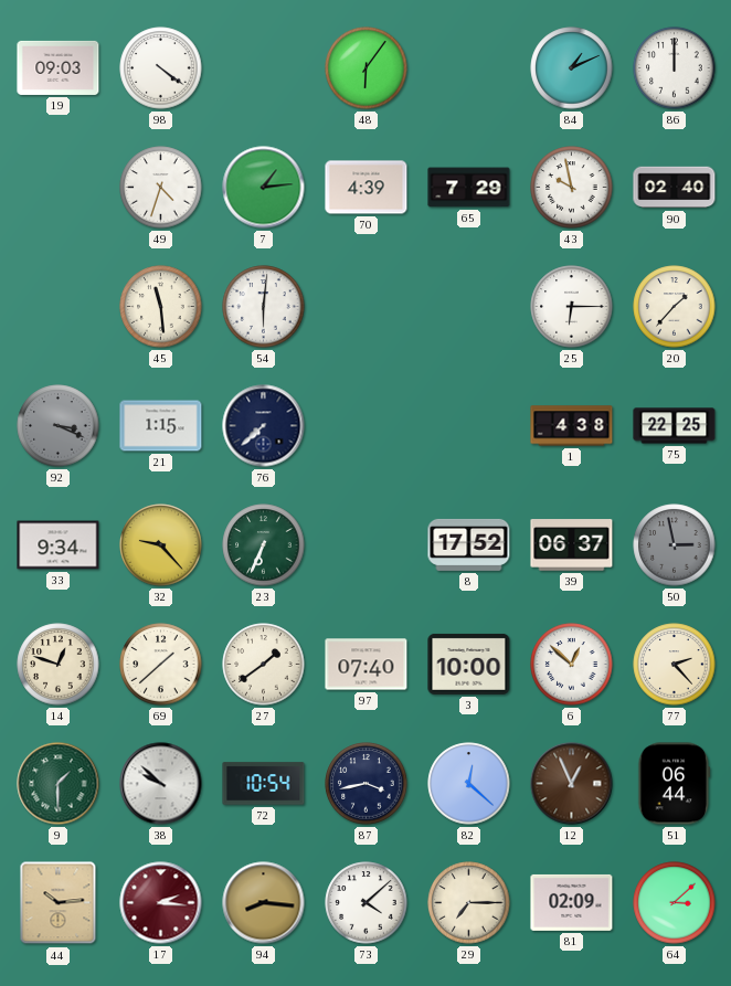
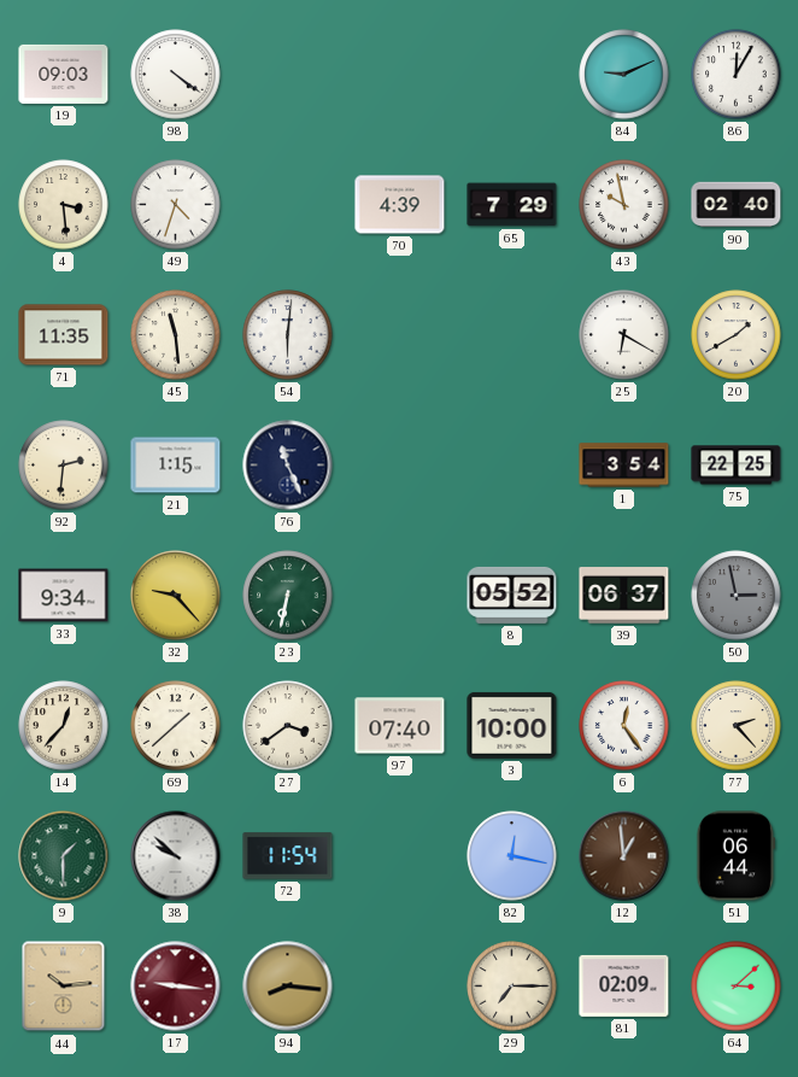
48: 6:06 -> none
84: 1:11 -> 9:11
86: 12:00 -> 12:05
4: none -> 3:29
7: 1:14 -> none
71: none -> 11:35
25: 6:15 -> 6:20
20: 1:37 -> 1:40
92: 3:19 -> 2:31
92 dial: grey -> cream
76: 7:38 -> 11:26
1: 4:38 -> 3:54
23: 6:34 -> 6:32
8: 17:52 -> 05:52
14: 12:48 -> 12:37
27: 1:39 -> 3:39
6: 12:52 -> 12:24
72: 10:54 -> 11:54
87: 3:43 -> none
82: 12:22 -> 12:17
12: 12:56 -> 12:59
17: 2:16 -> 9:16
73: 4:08 -> none
